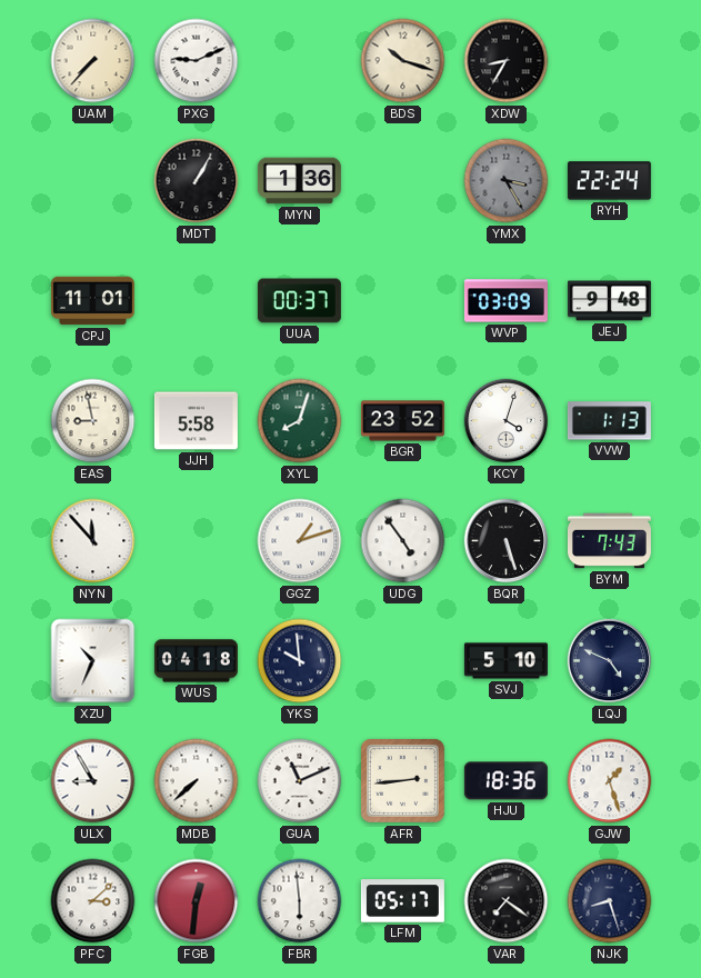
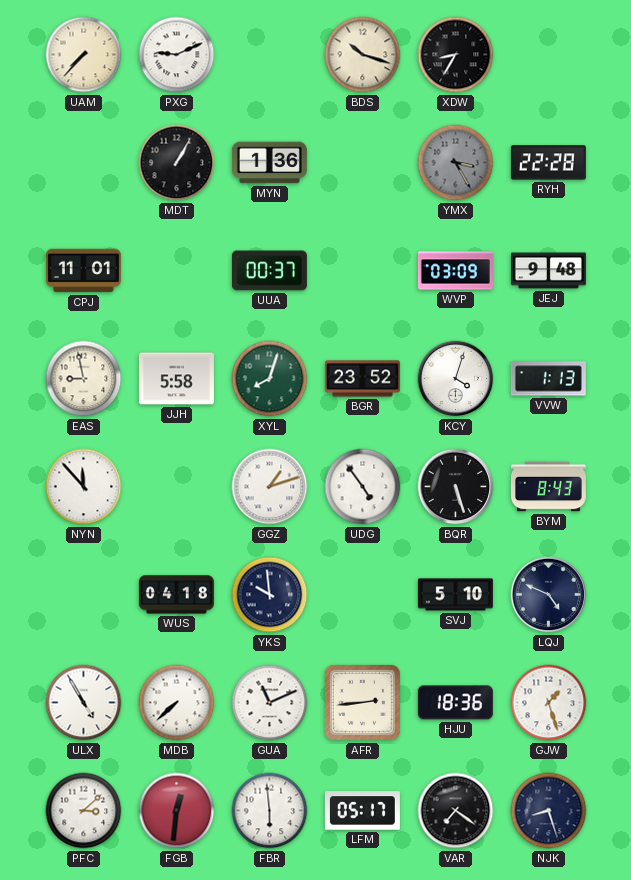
RYH: 22:24 -> 22:28
BYM: 7:43 -> 8:43
XZU: 10:34 -> none
ULX: 8:55 -> 4:55
